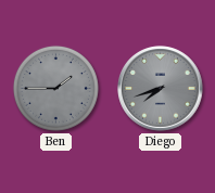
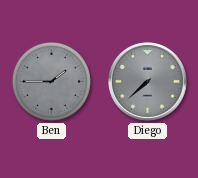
Diego: 7:42 -> 7:38
